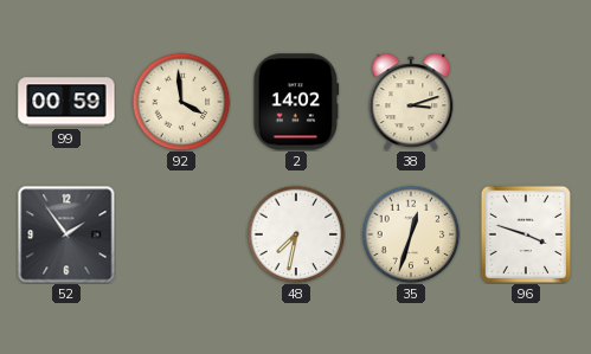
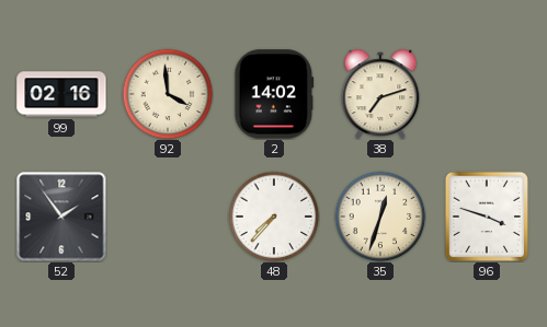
99: 00:59 -> 02:16
38: 3:12 -> 7:12
48: 7:32 -> 7:37
